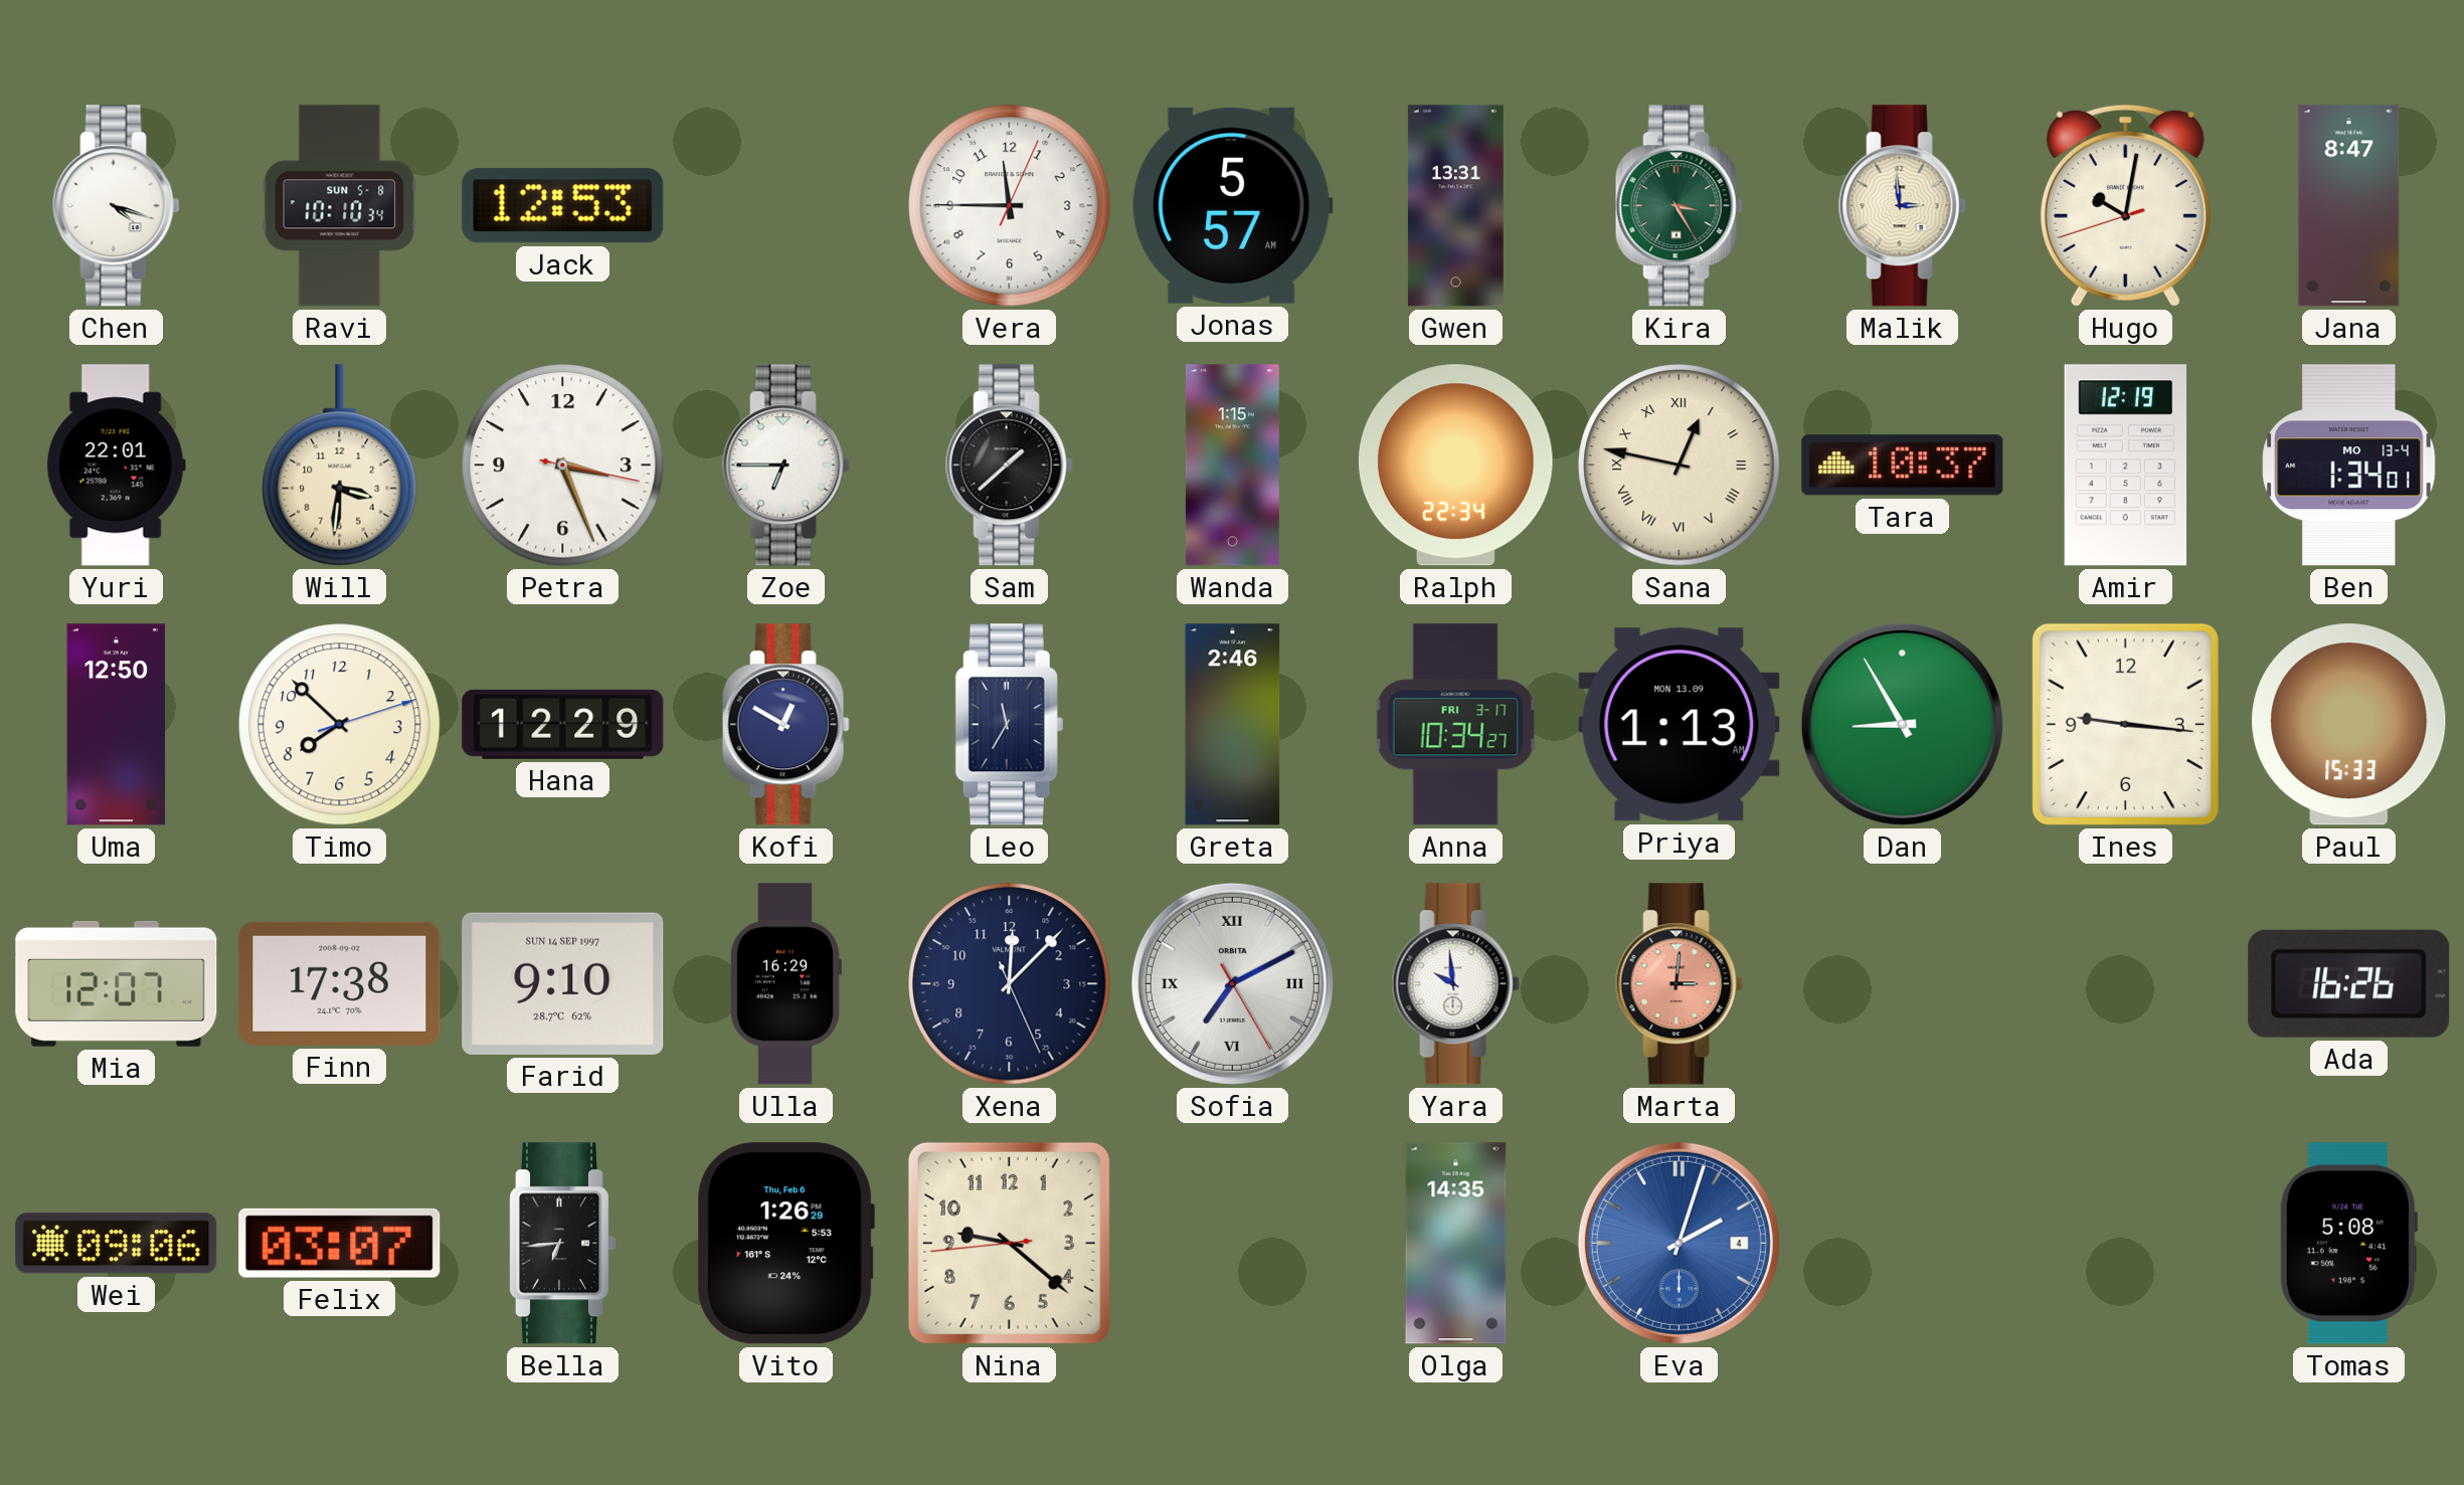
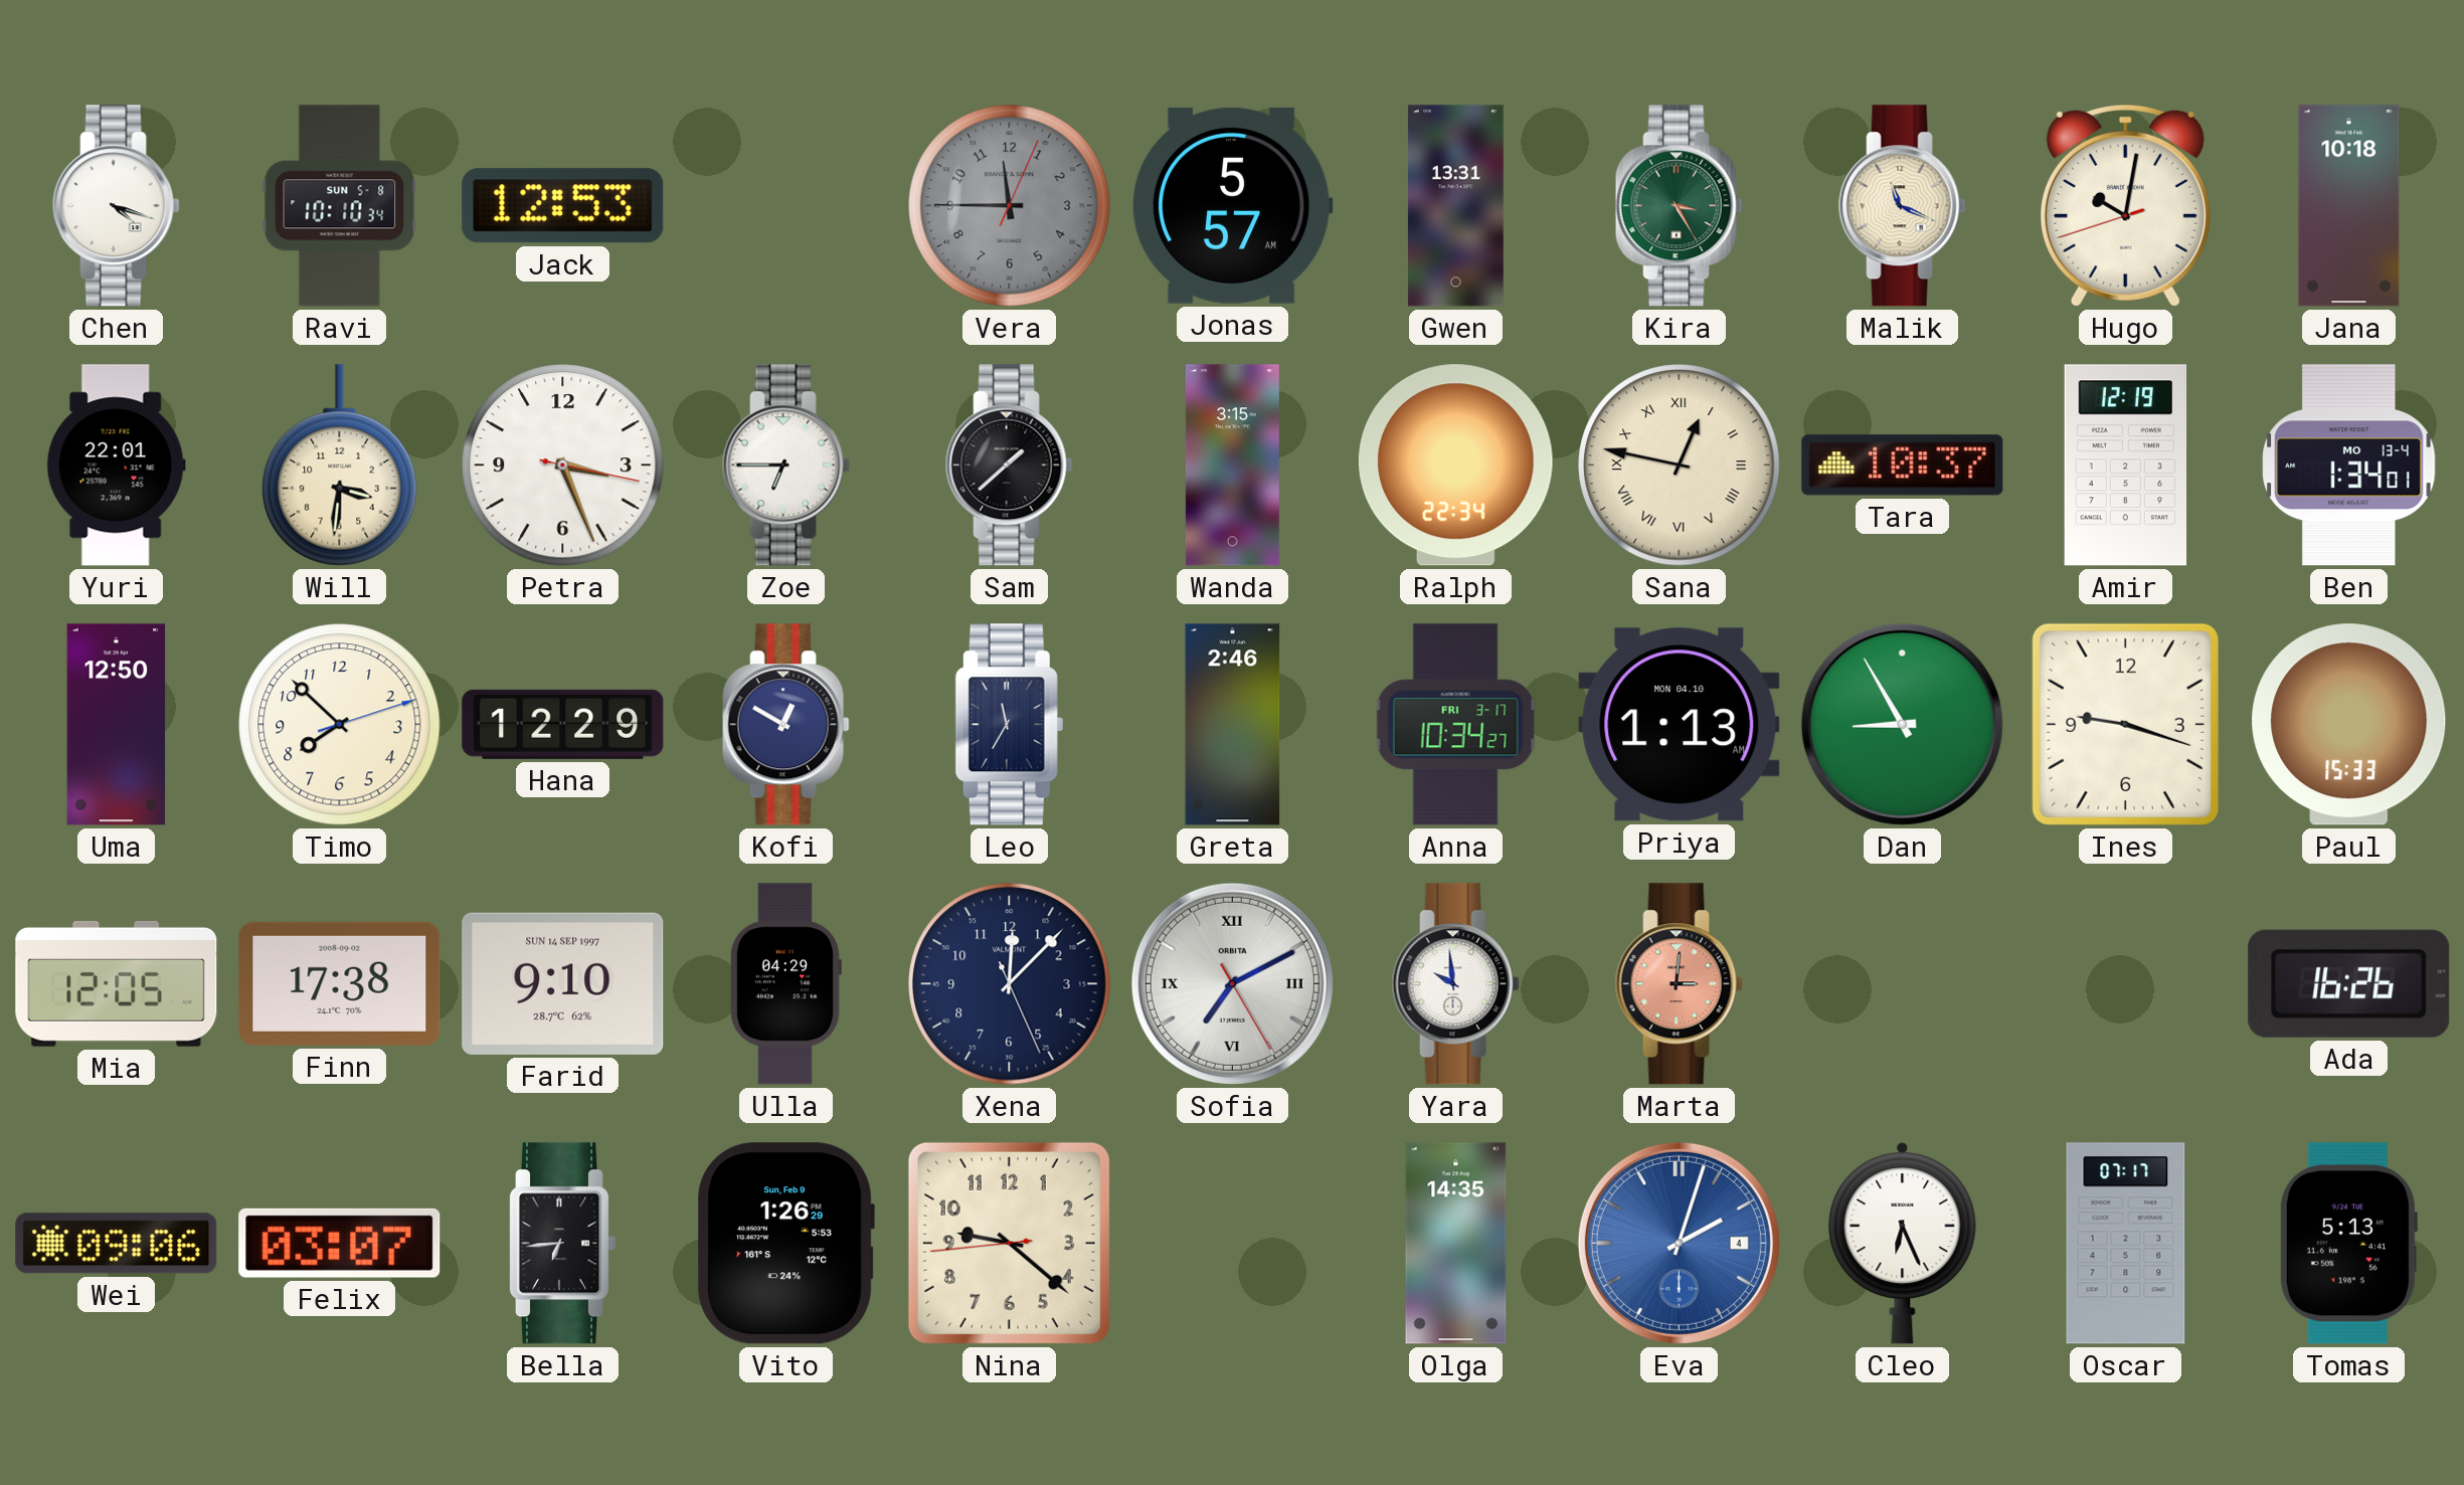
Vera dial: white -> grey
Malik: 2:59 -> 11:19
Jana: 8:47 -> 10:18
Wanda: 1:15 -> 3:15
Priya date: MON 13.09 -> MON 04.10
Ines: 9:16 -> 9:18
Mia: 12:07 -> 12:05
Ulla: 16:29 -> 04:29
Vito date: Thu, Feb 6 -> Sun, Feb 9
Cleo: none -> 6:26
Oscar: none -> 07:17
Tomas: 5:08 -> 5:13
